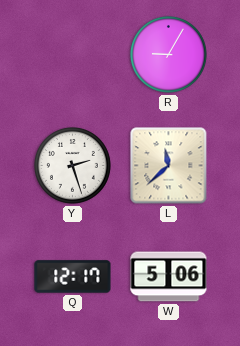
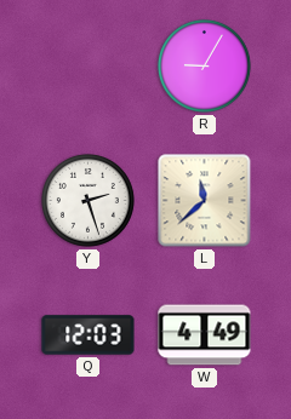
Q: 12:17 -> 12:03
W: 5:06 -> 4:49
